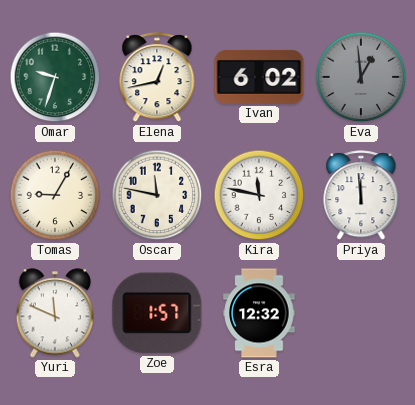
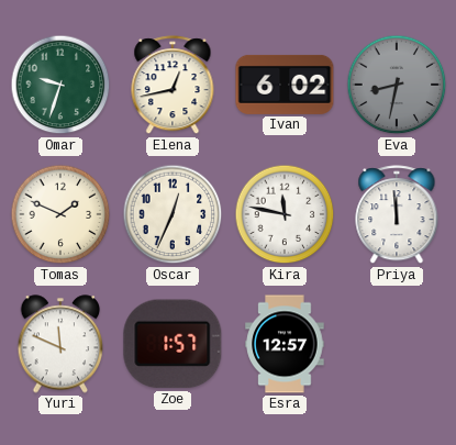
Eva: 12:59 -> 8:32
Tomas: 9:05 -> 1:49
Oscar: 11:47 -> 12:34
Esra: 12:32 -> 12:57
